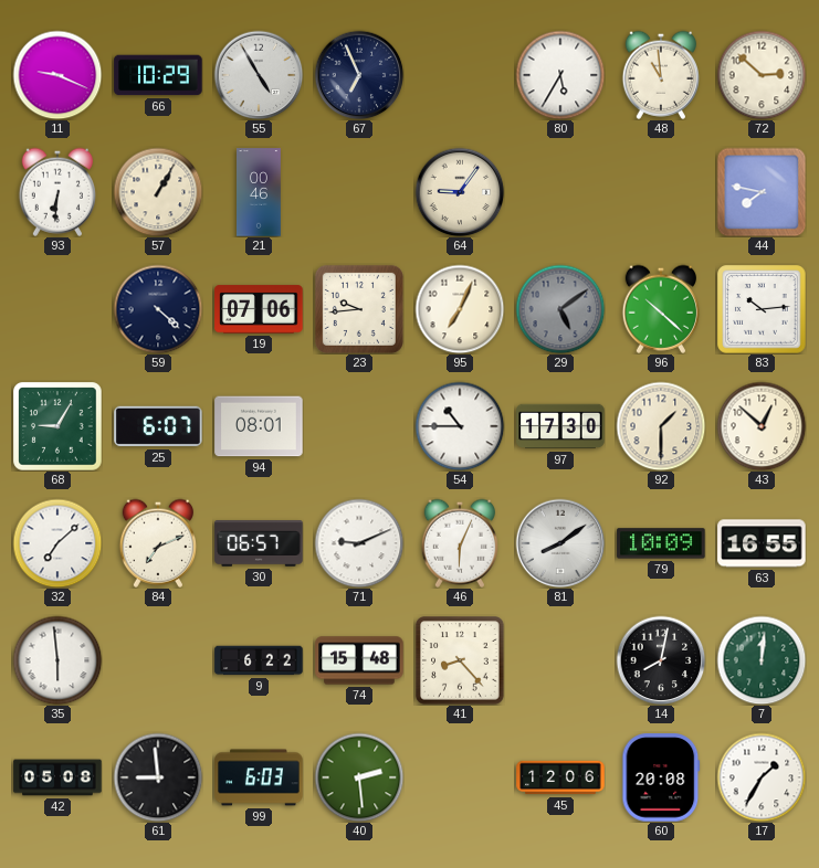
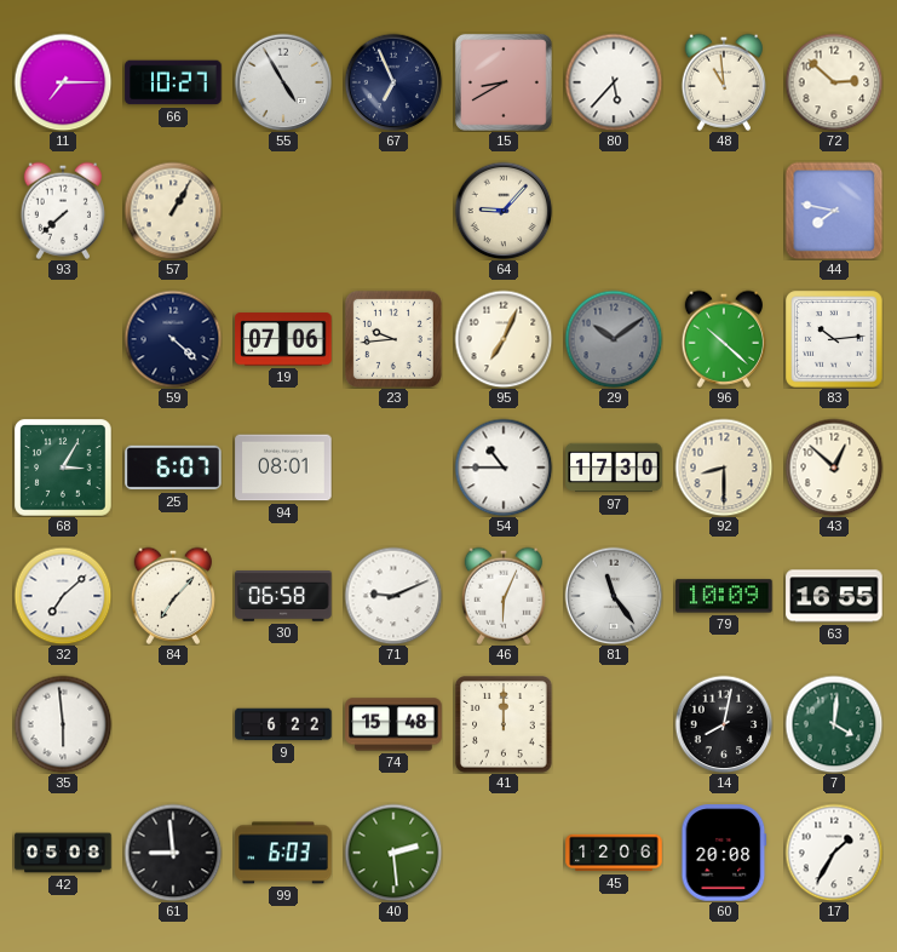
11: 9:19 -> 7:15
66: 10:29 -> 10:27
15: none -> 8:40
80: 5:35 -> 5:37
93: 6:31 -> 7:38
21: 00:46 -> none
64: 9:06 -> 9:07
29: 5:09 -> 10:09
68: 9:05 -> 3:05
92: 1:30 -> 8:30
84: 7:11 -> 7:07
30: 06:57 -> 06:58
81: 8:09 -> 11:24
41: 8:23 -> 12:00
7: 12:01 -> 4:01
